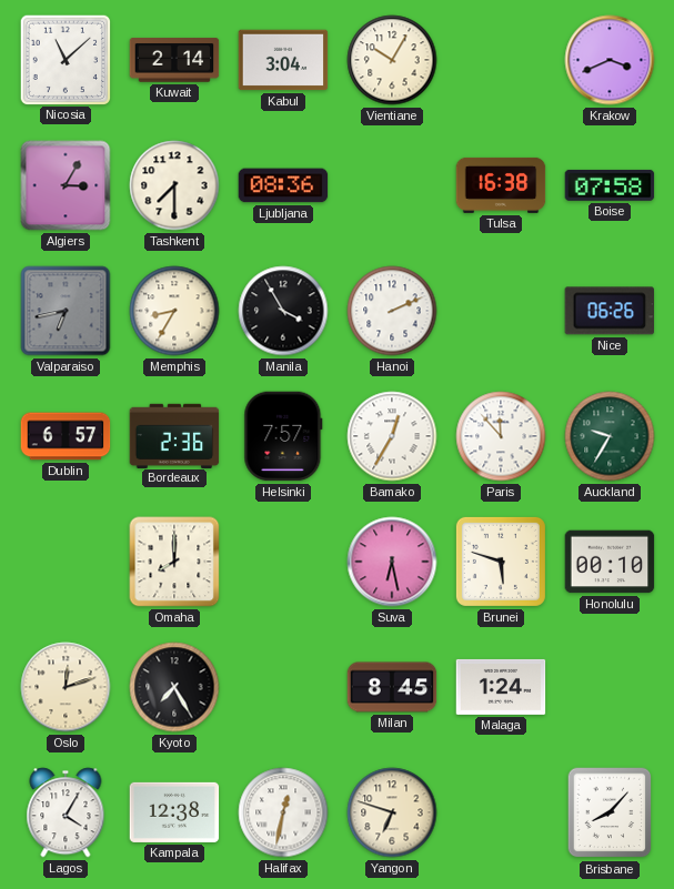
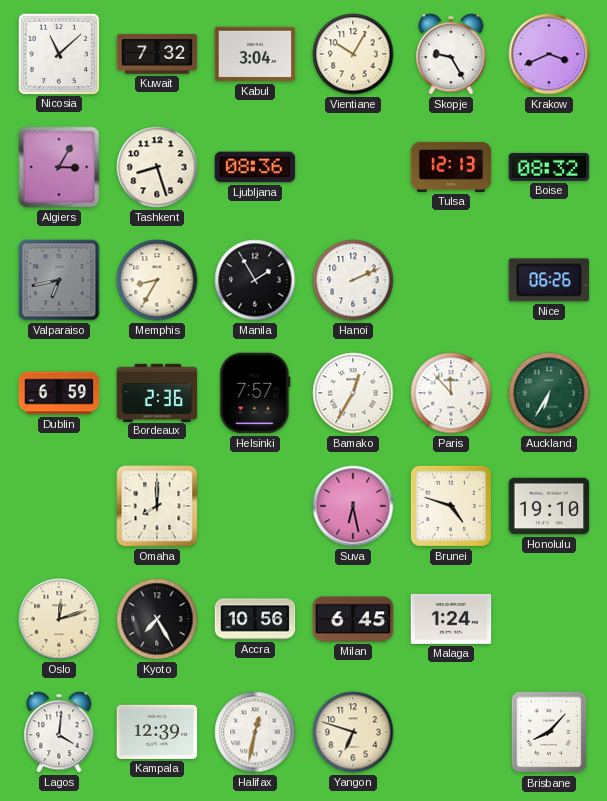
Kuwait: 2:14 -> 7:32
Skopje: none -> 9:25
Tashkent: 7:30 -> 8:27
Tulsa: 16:38 -> 12:13
Boise: 07:58 -> 08:32
Manila: 3:55 -> 1:55
Dublin: 6:57 -> 6:59
Auckland: 9:35 -> 6:35
Brunei: 5:48 -> 4:48
Honolulu: 00:10 -> 19:10
Accra: none -> 10:56
Milan: 8:45 -> 6:45
Lagos: 4:05 -> 4:01
Kampala: 12:38 -> 12:39
